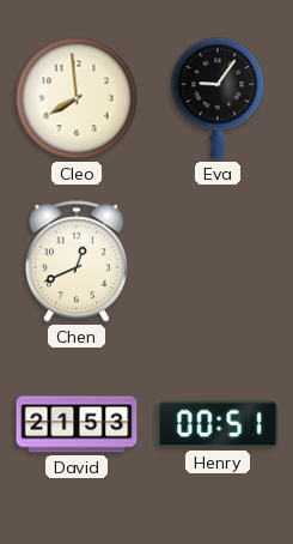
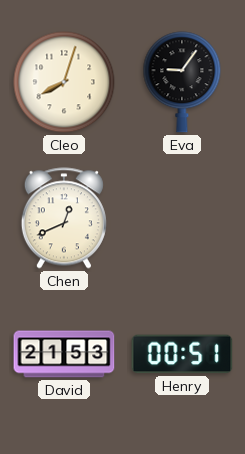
Cleo: 7:59 -> 8:03
